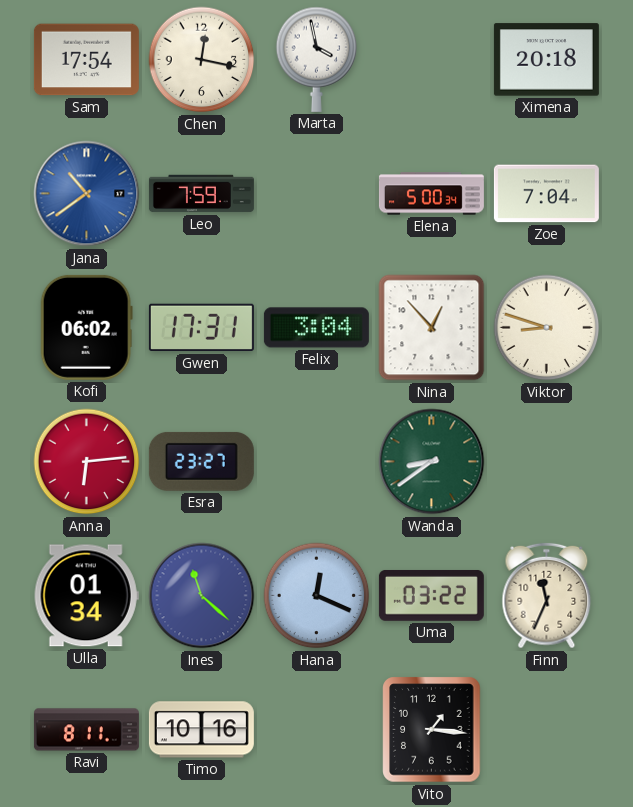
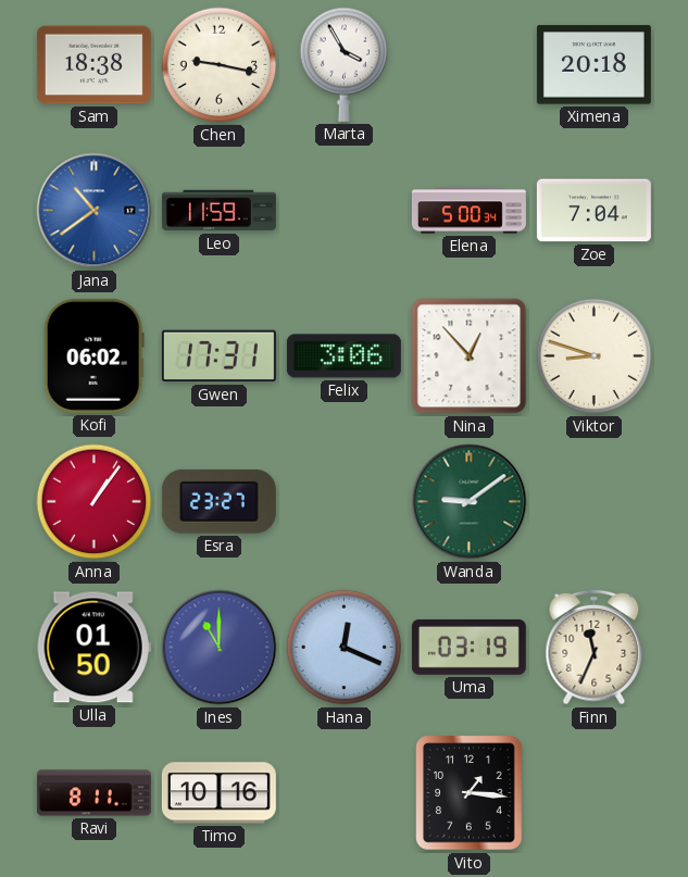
Sam: 17:54 -> 18:38
Chen: 12:17 -> 9:17
Marta: 3:58 -> 3:55
Leo: 7:59 -> 11:59
Felix: 3:04 -> 3:06
Anna: 6:14 -> 1:06
Wanda: 8:39 -> 9:09
Ulla: 01:34 -> 01:50
Ines: 11:22 -> 11:00
Uma: 03:22 -> 03:19
